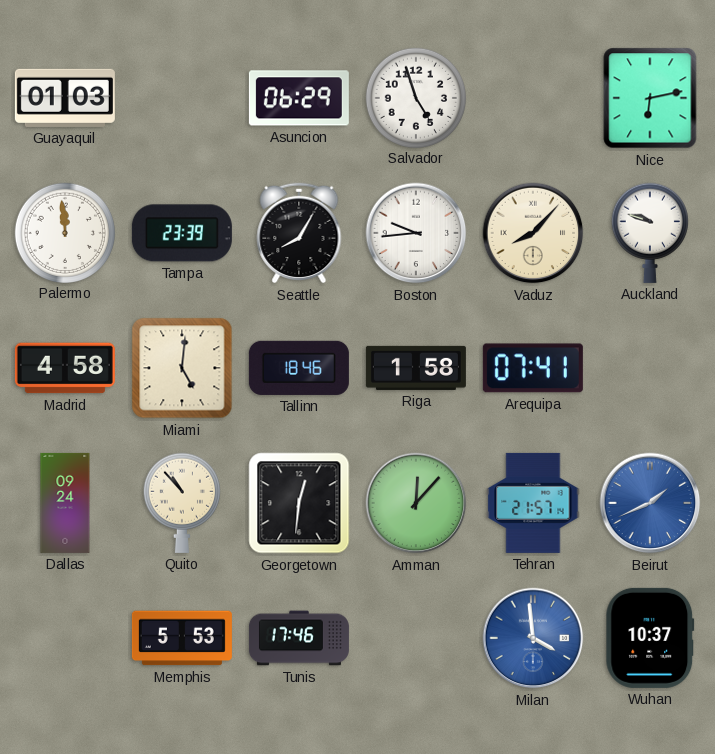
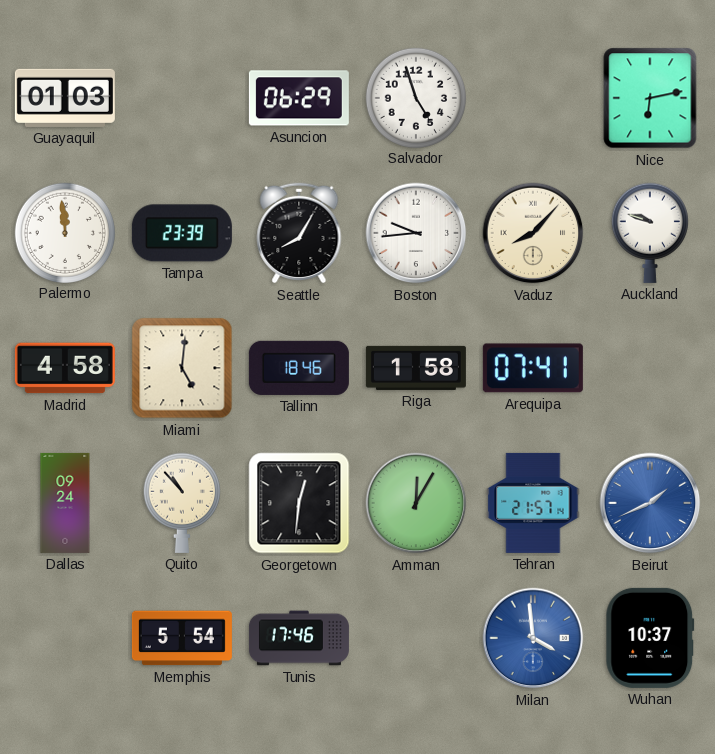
Amman: 12:07 -> 12:05
Memphis: 5:53 -> 5:54
